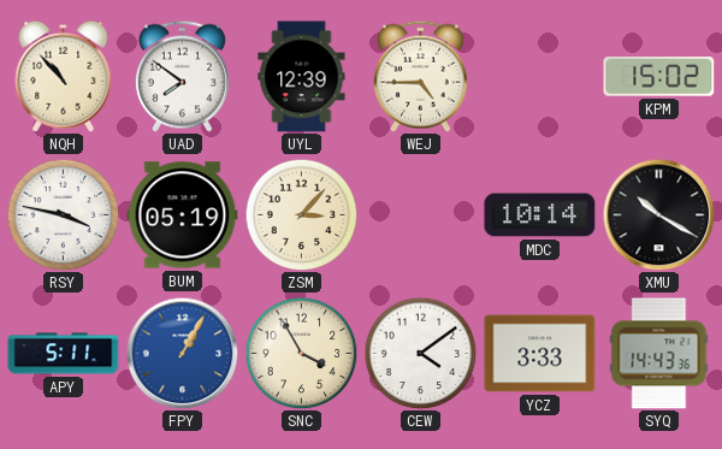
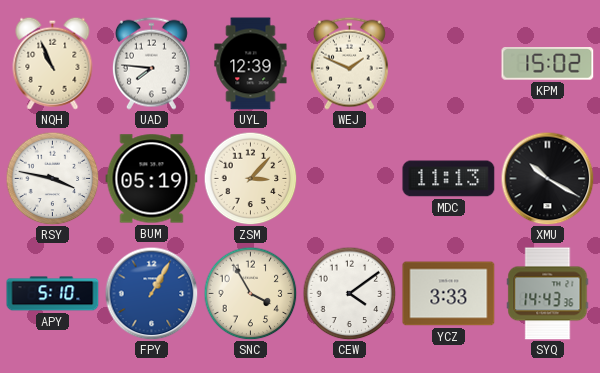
NQH: 10:53 -> 10:56
UAD: 7:51 -> 7:46
WEJ: 4:45 -> 1:49
MDC: 10:14 -> 11:13
APY: 5:11 -> 5:10
